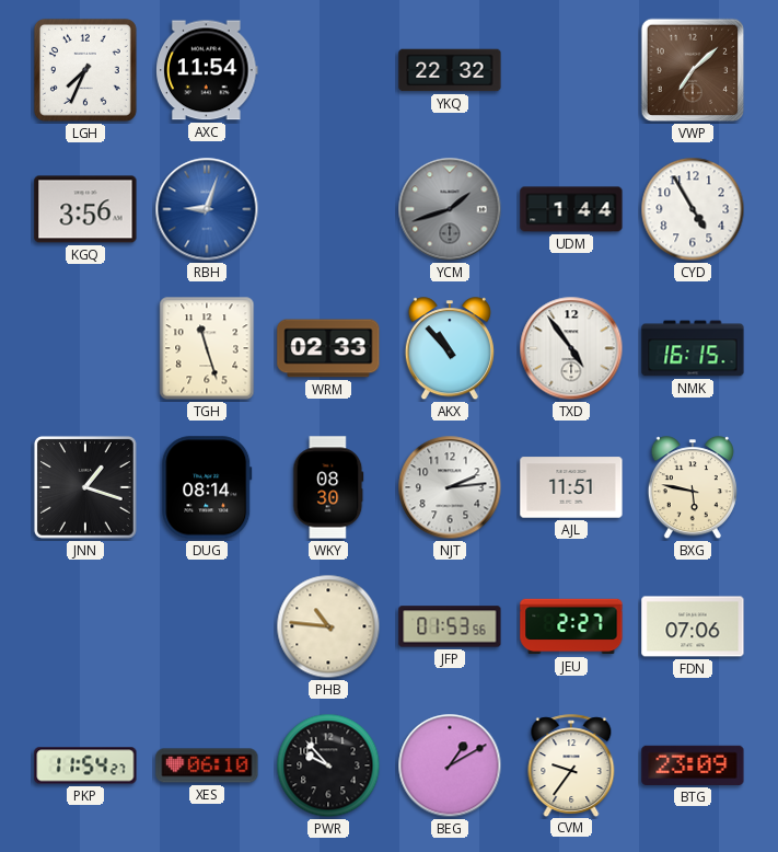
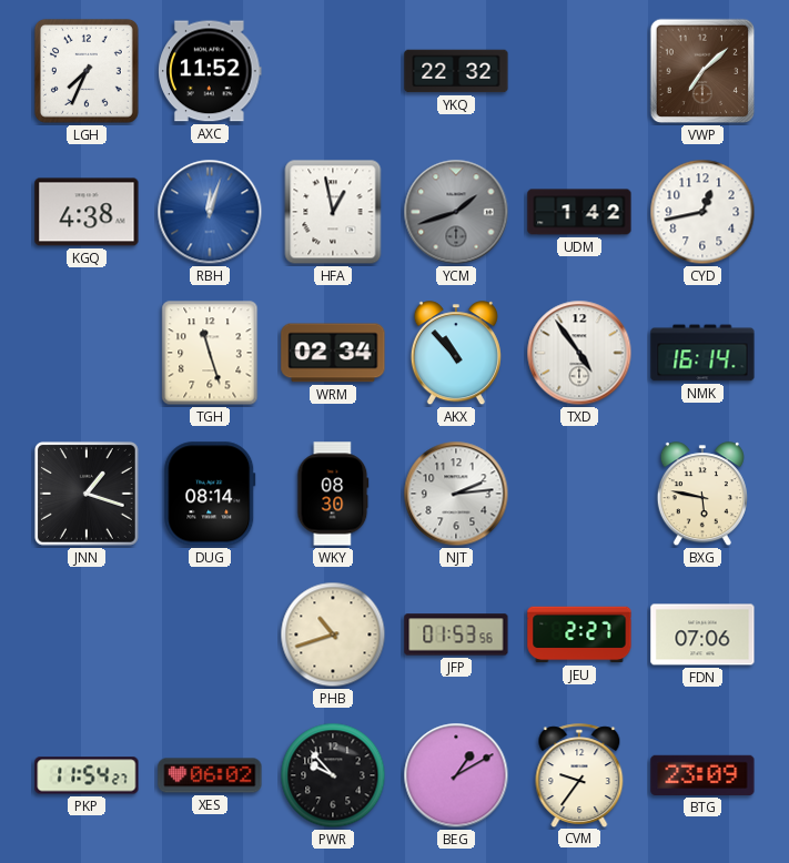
AXC: 11:54 -> 11:52
KGQ: 3:56 -> 4:38
RBH: 9:03 -> 12:03
HFA: none -> 12:58
UDM: 1:44 -> 1:42
CYD: 4:55 -> 12:43
WRM: 02:33 -> 02:34
NMK: 16:15 -> 16:14
AJL: 11:51 -> none
PHB: 10:46 -> 10:42
XES: 06:10 -> 06:02
